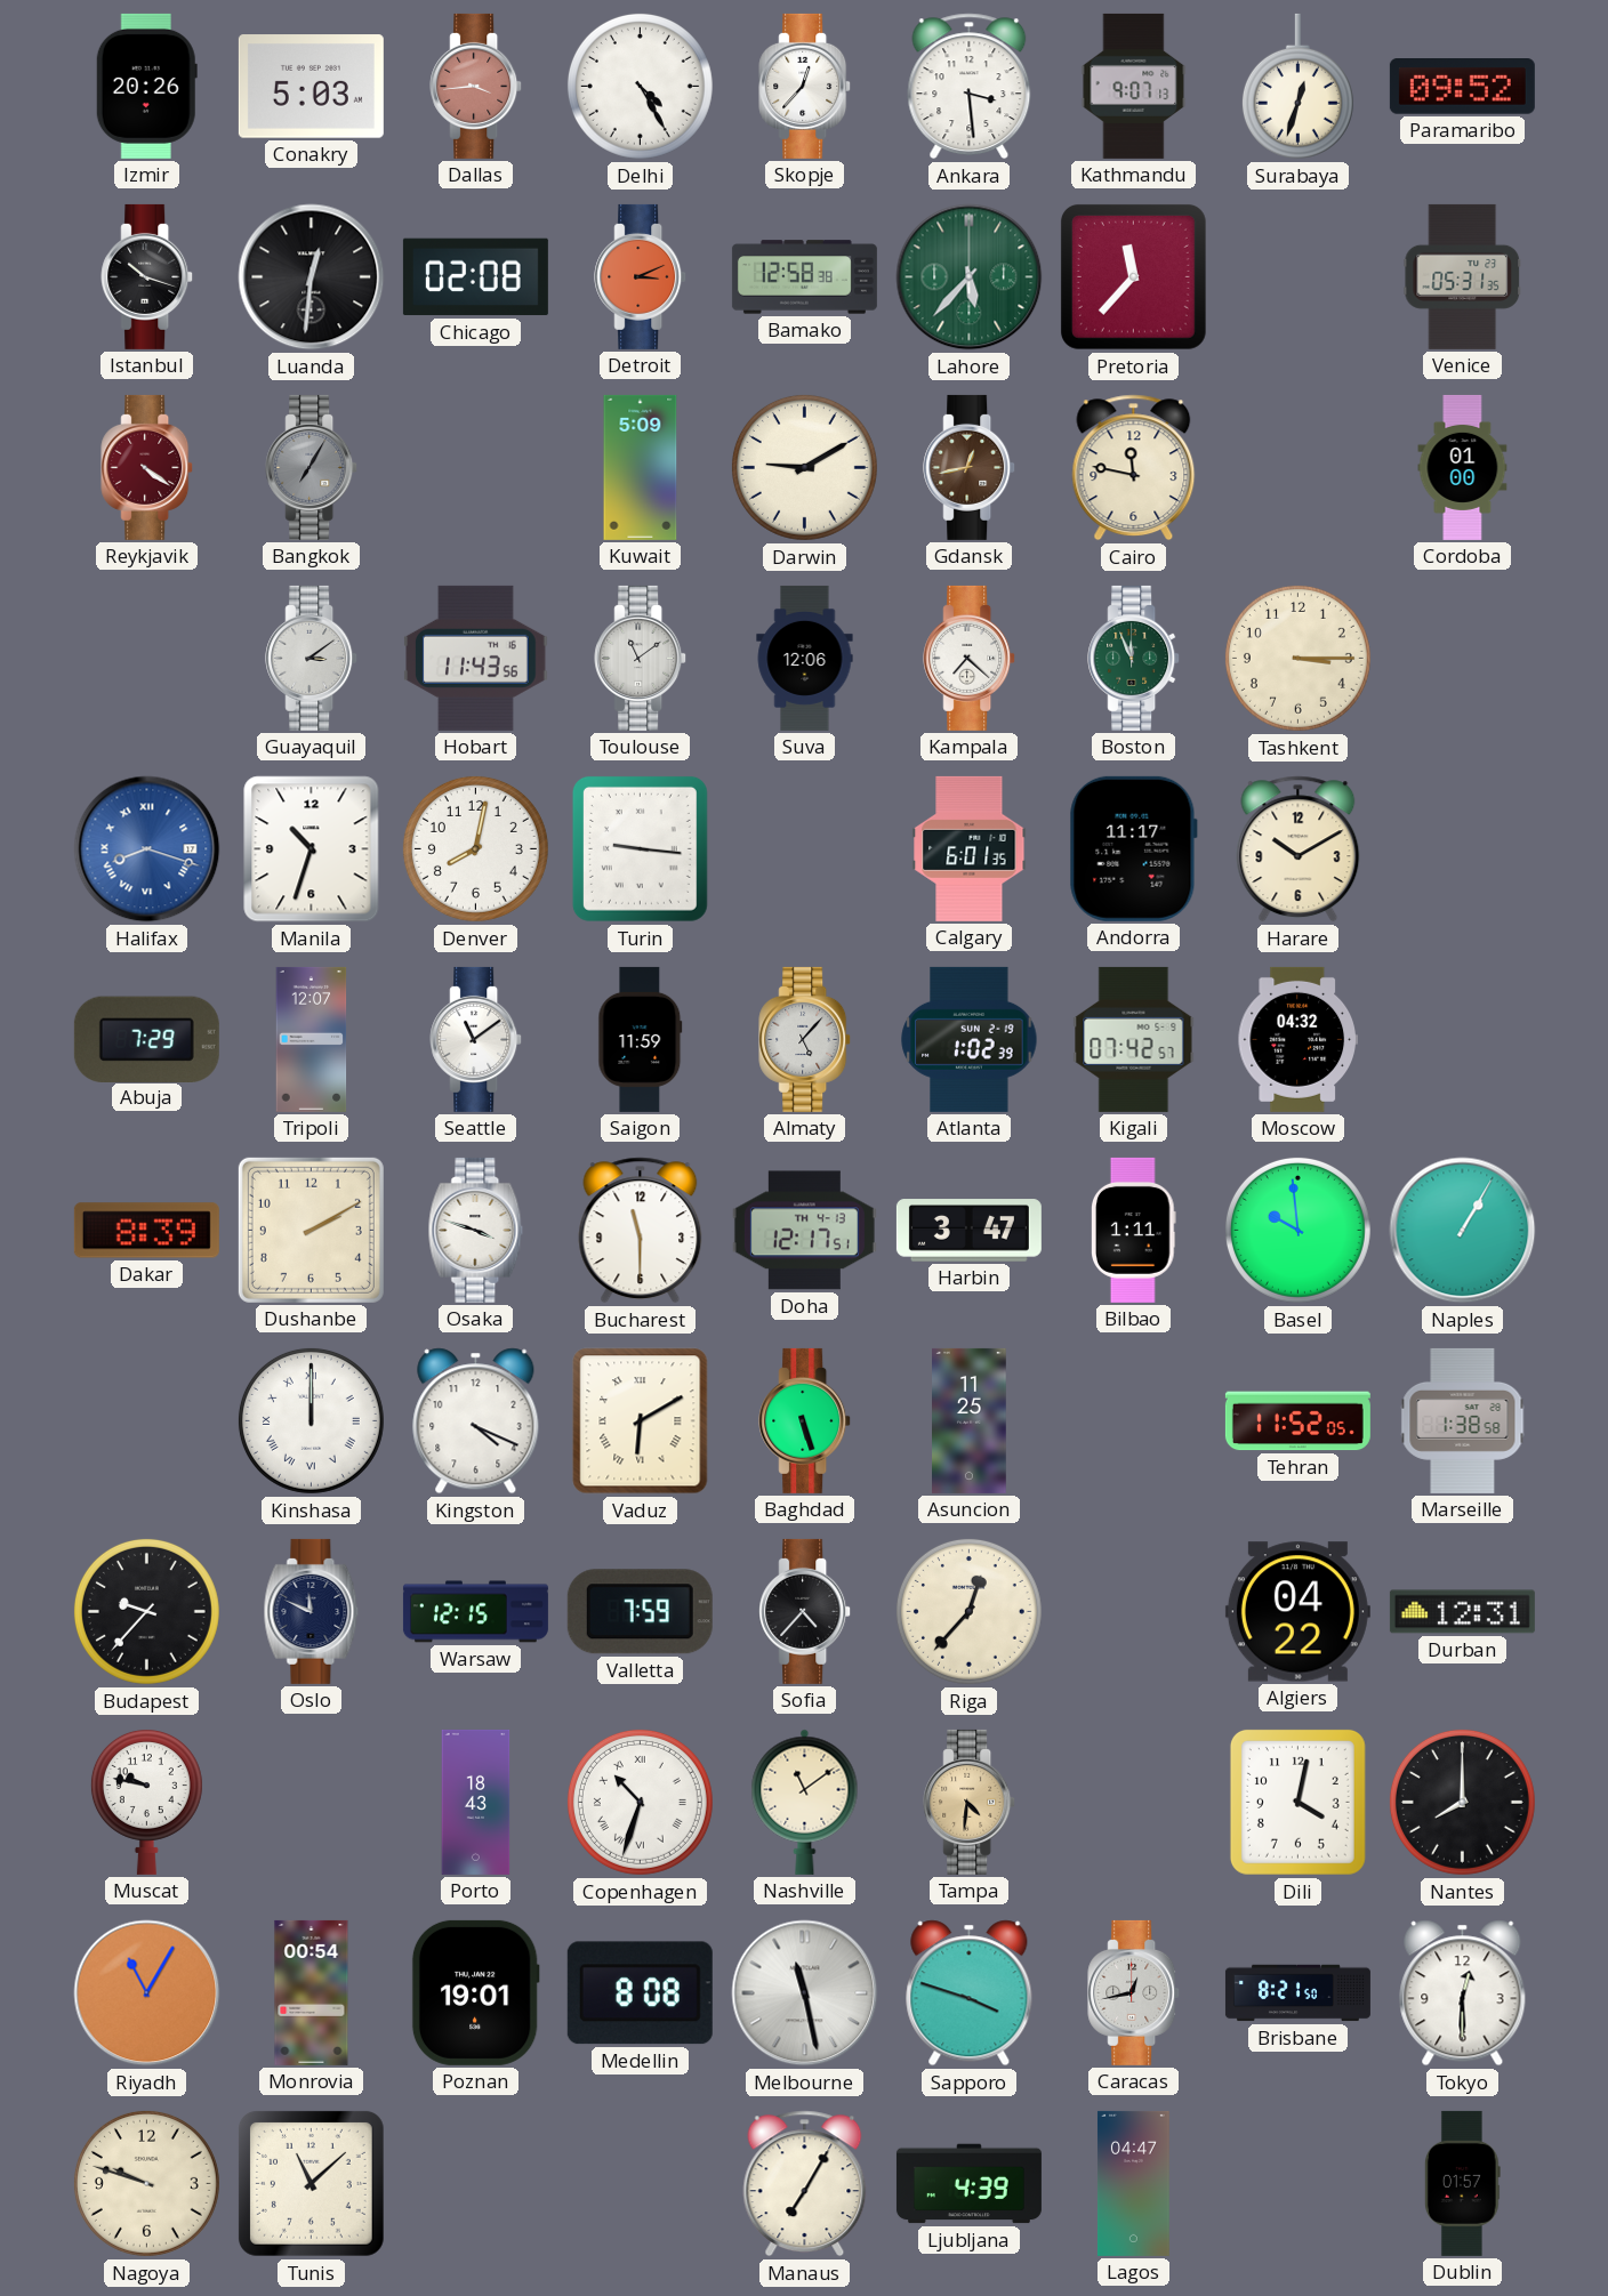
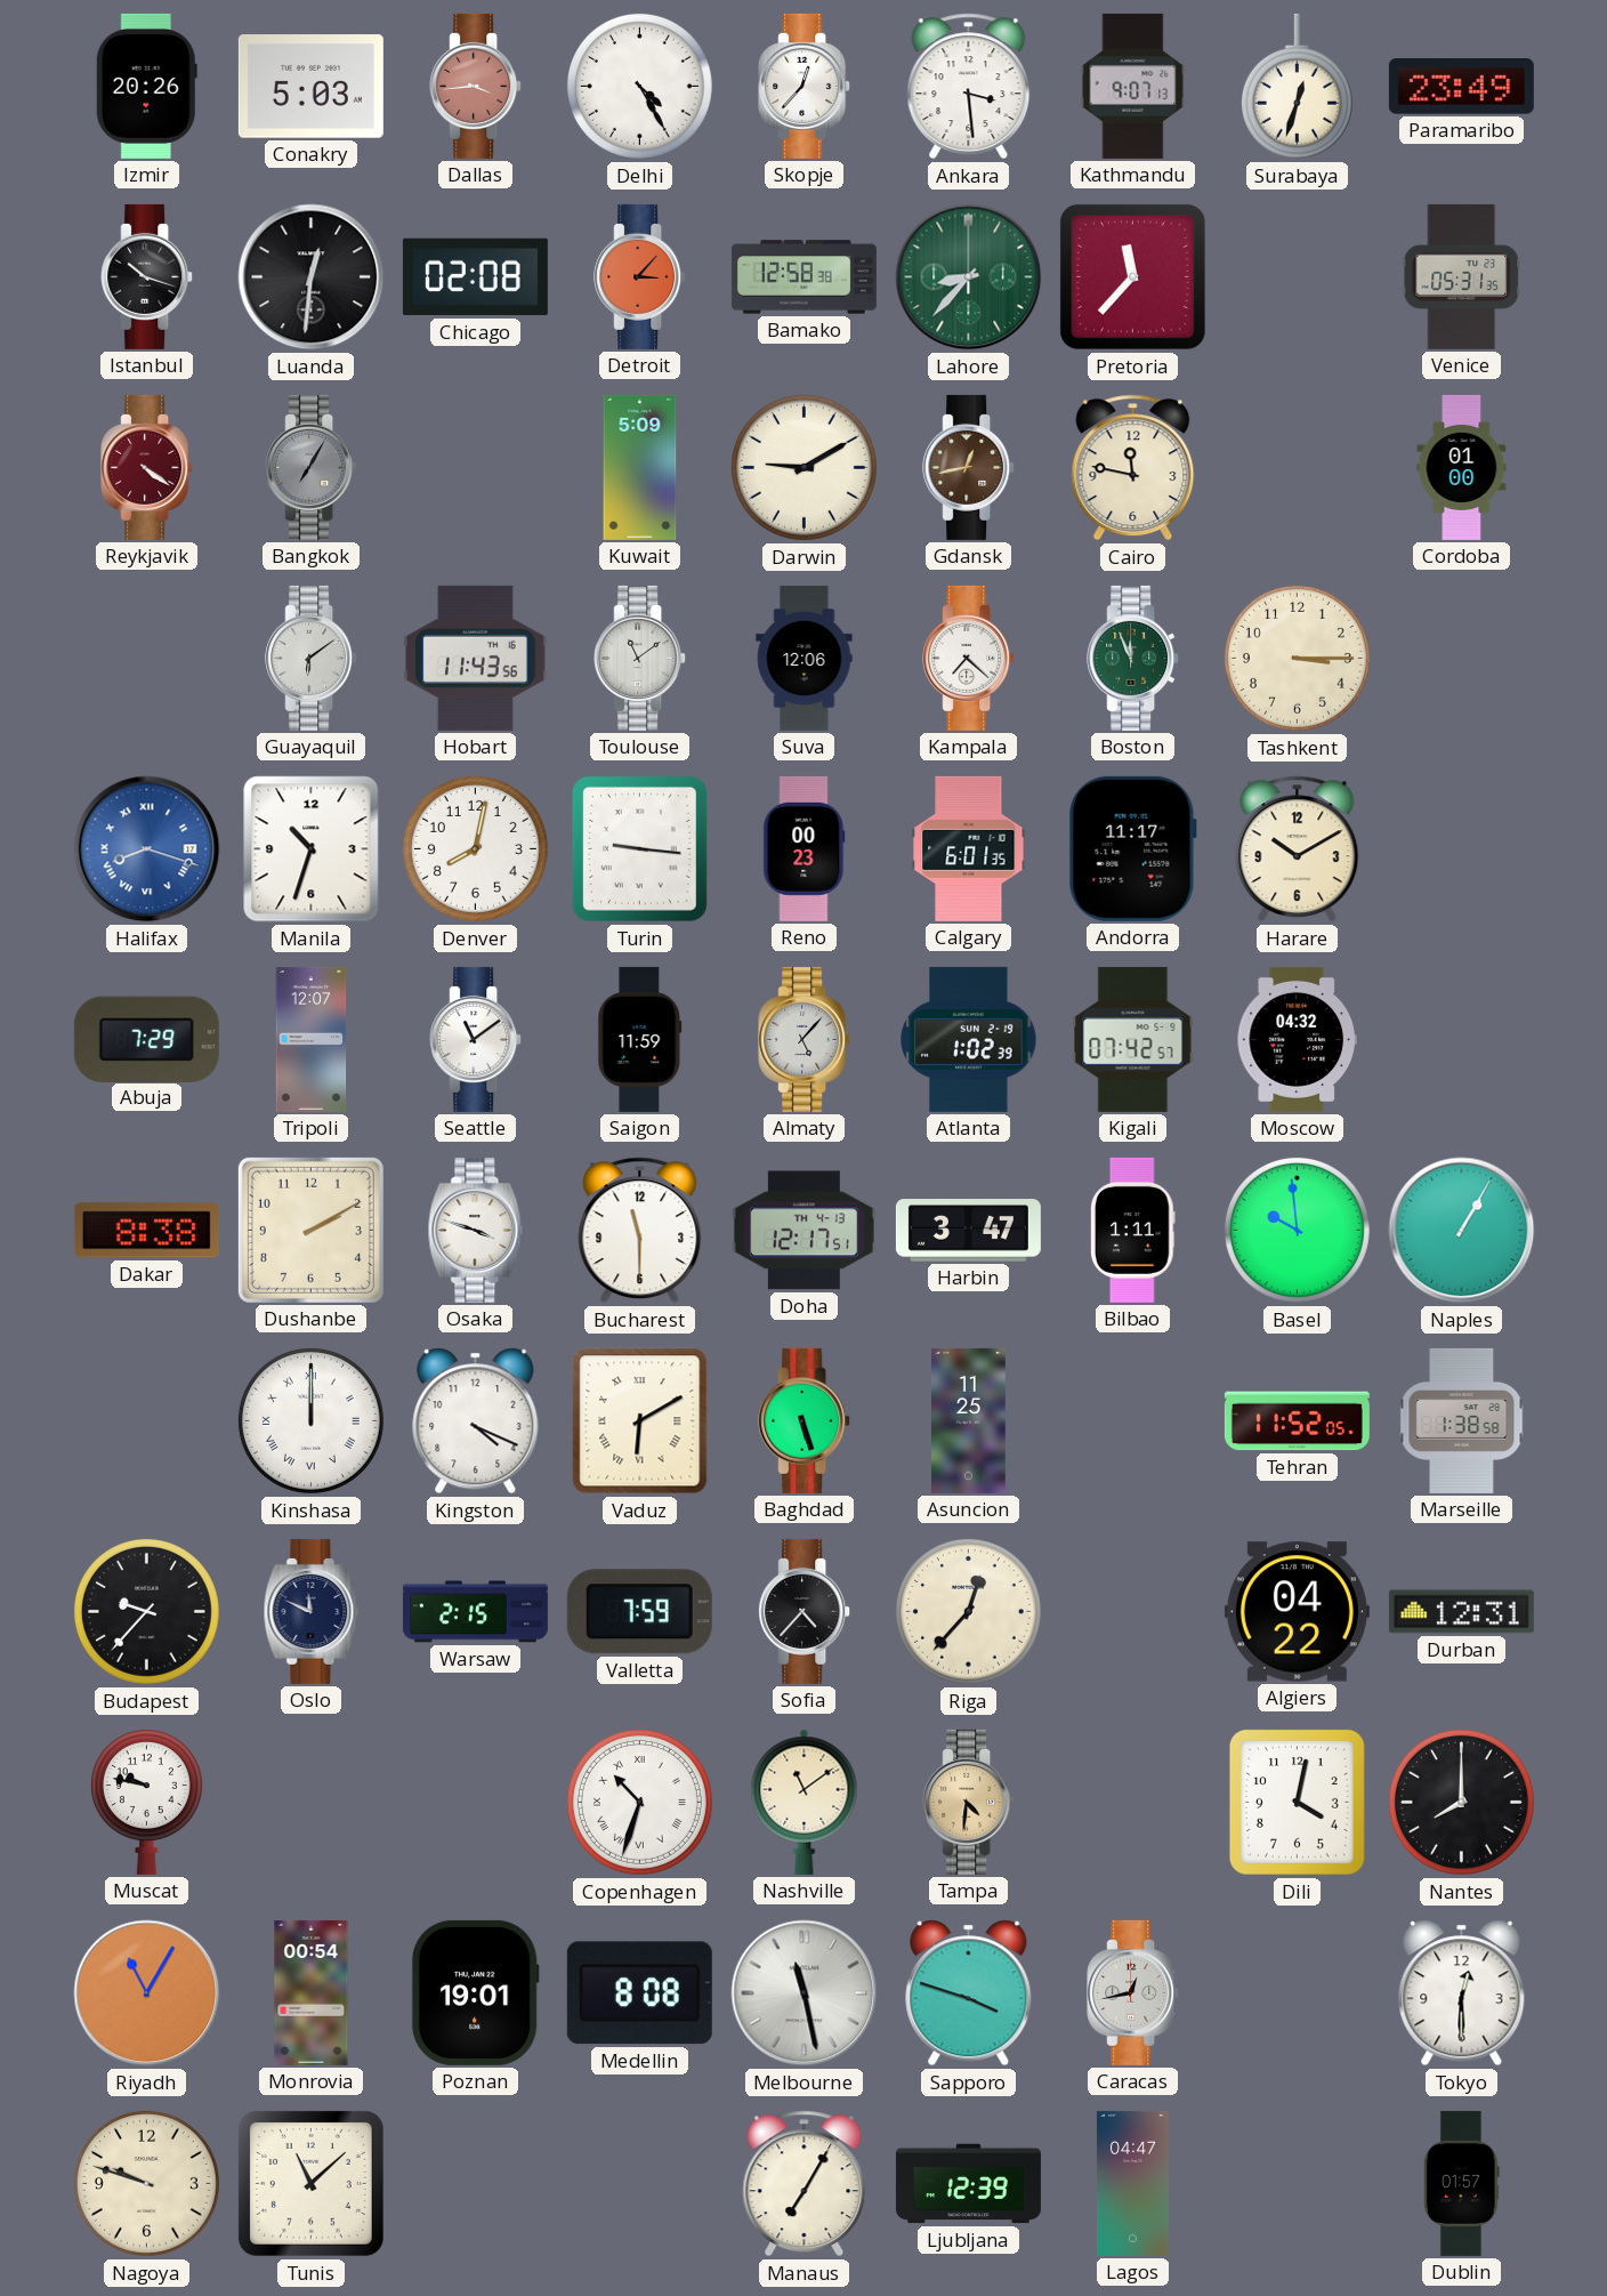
Paramaribo: 09:52 -> 23:49
Detroit: 3:11 -> 3:07
Lahore: 5:37 -> 8:37
Guayaquil: 3:09 -> 6:09
Reno: none -> 00:23
Dakar: 8:39 -> 8:38
Warsaw: 12:15 -> 2:15
Porto: 18:43 -> none
Brisbane: 8:21 -> none
Ljubljana: 4:39 -> 12:39
